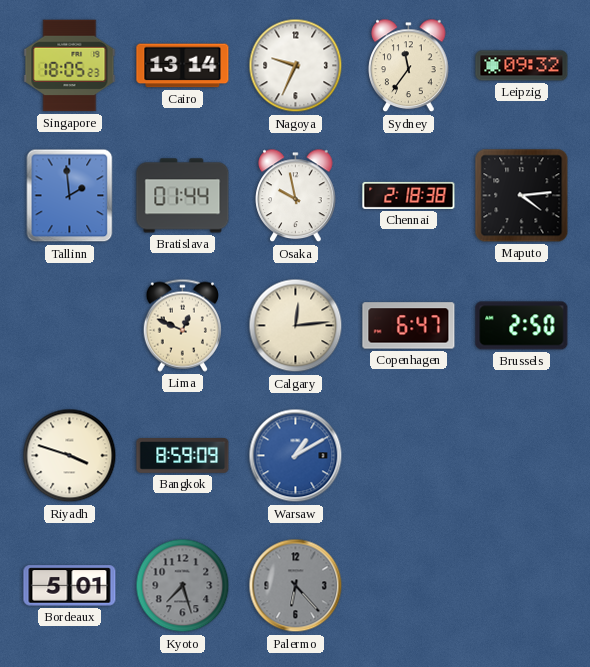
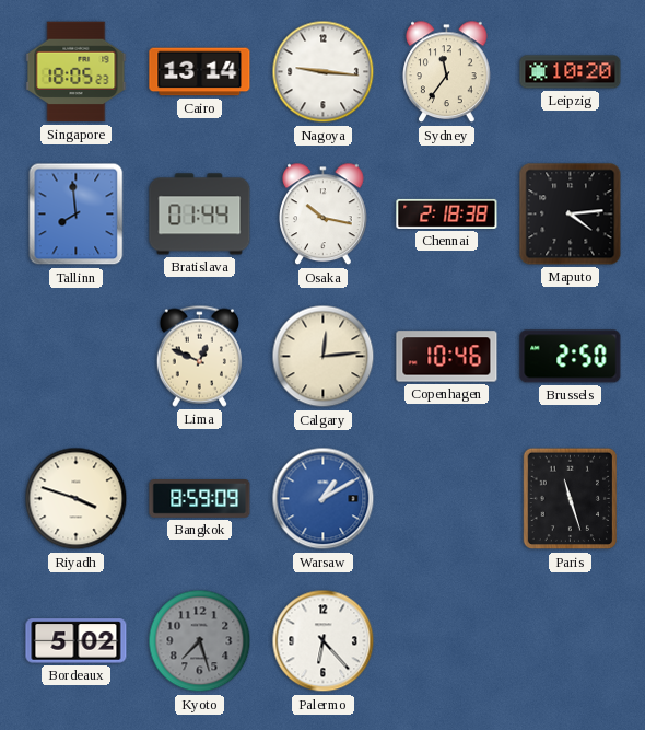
Nagoya: 9:34 -> 9:16
Leipzig: 09:32 -> 10:20
Tallinn: 1:59 -> 7:59
Osaka: 9:58 -> 10:17
Copenhagen: 6:47 -> 10:46
Paris: none -> 11:27
Bordeaux: 5:01 -> 5:02
Palermo dial: grey -> white
